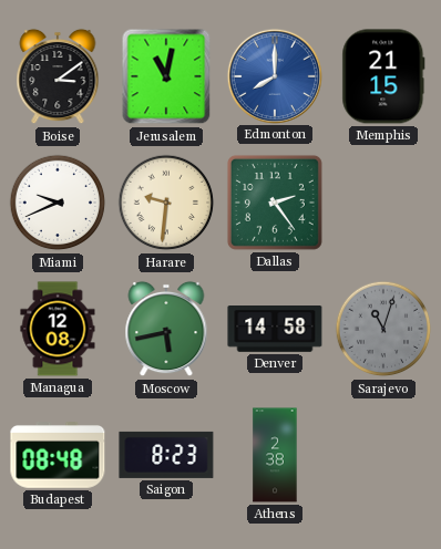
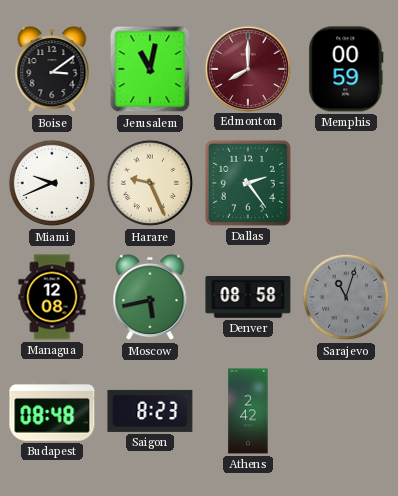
Edmonton dial: blue -> burgundy
Memphis: 21:15 -> 00:59
Harare: 9:31 -> 9:26
Denver: 14:58 -> 08:58
Athens: 2:38 -> 2:42
